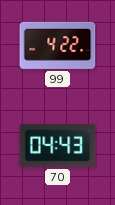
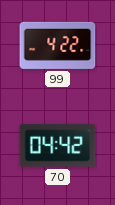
70: 04:43 -> 04:42
